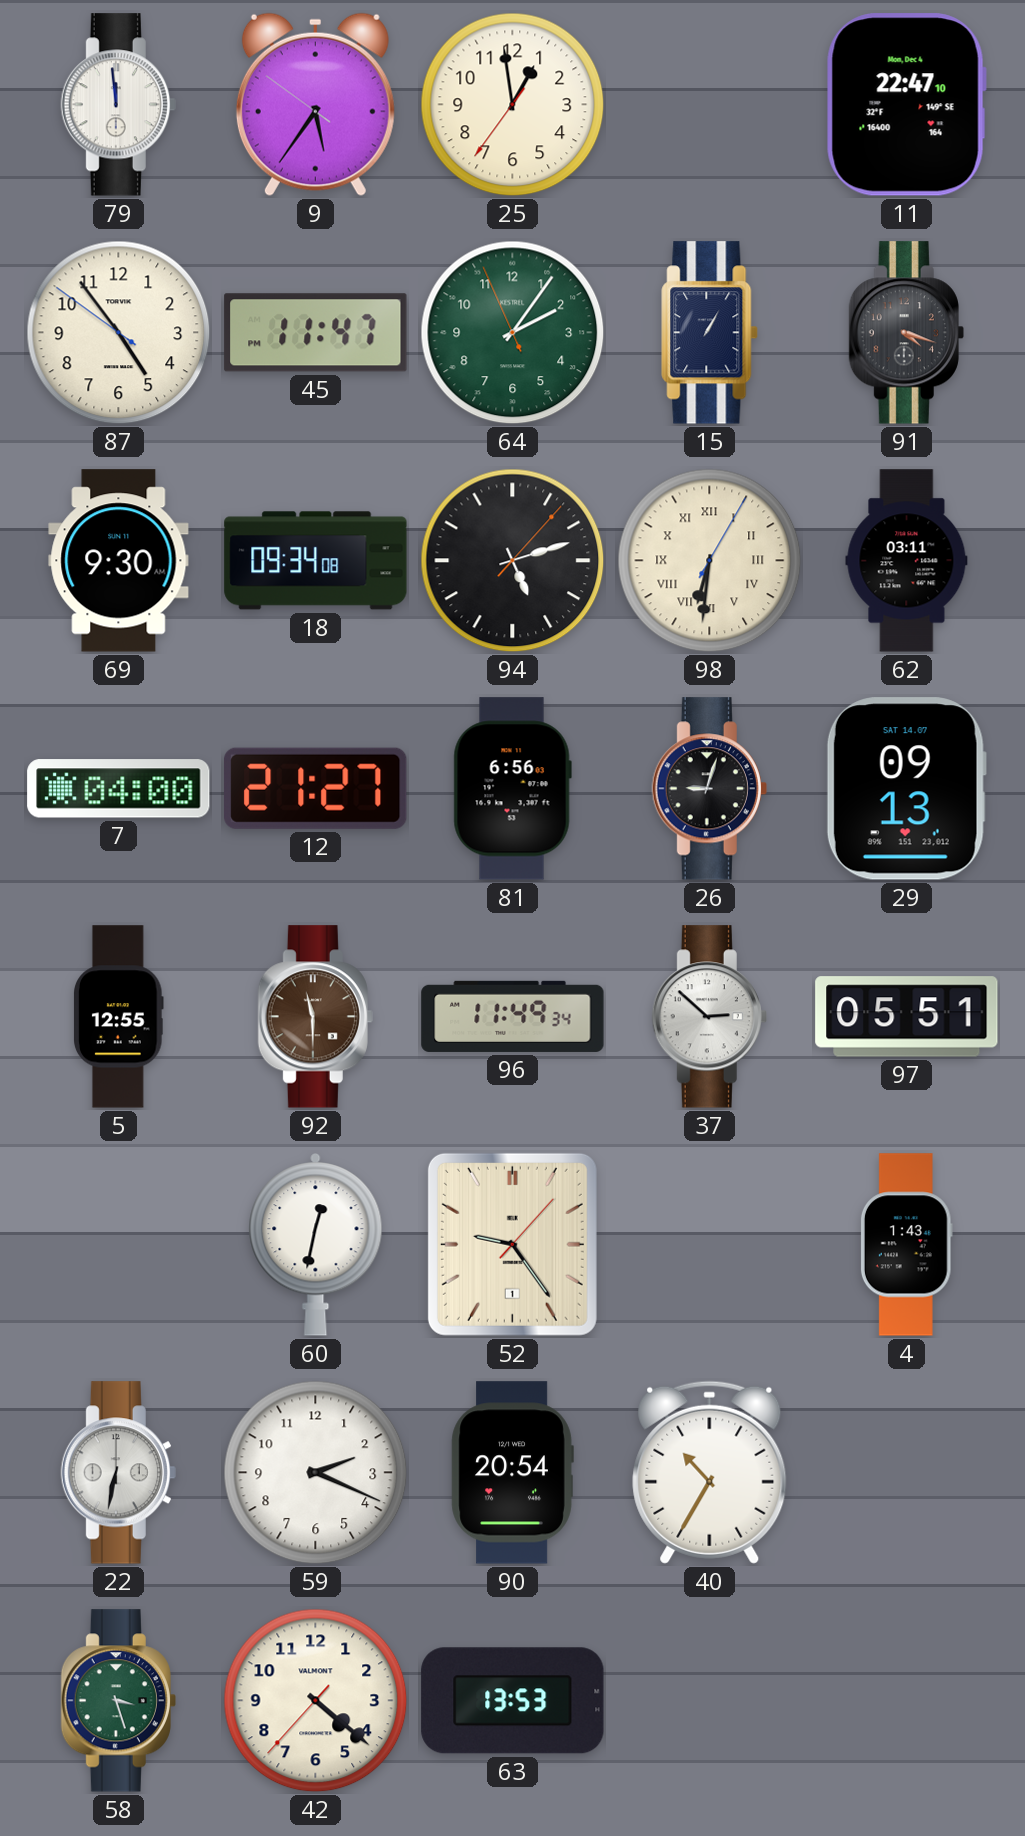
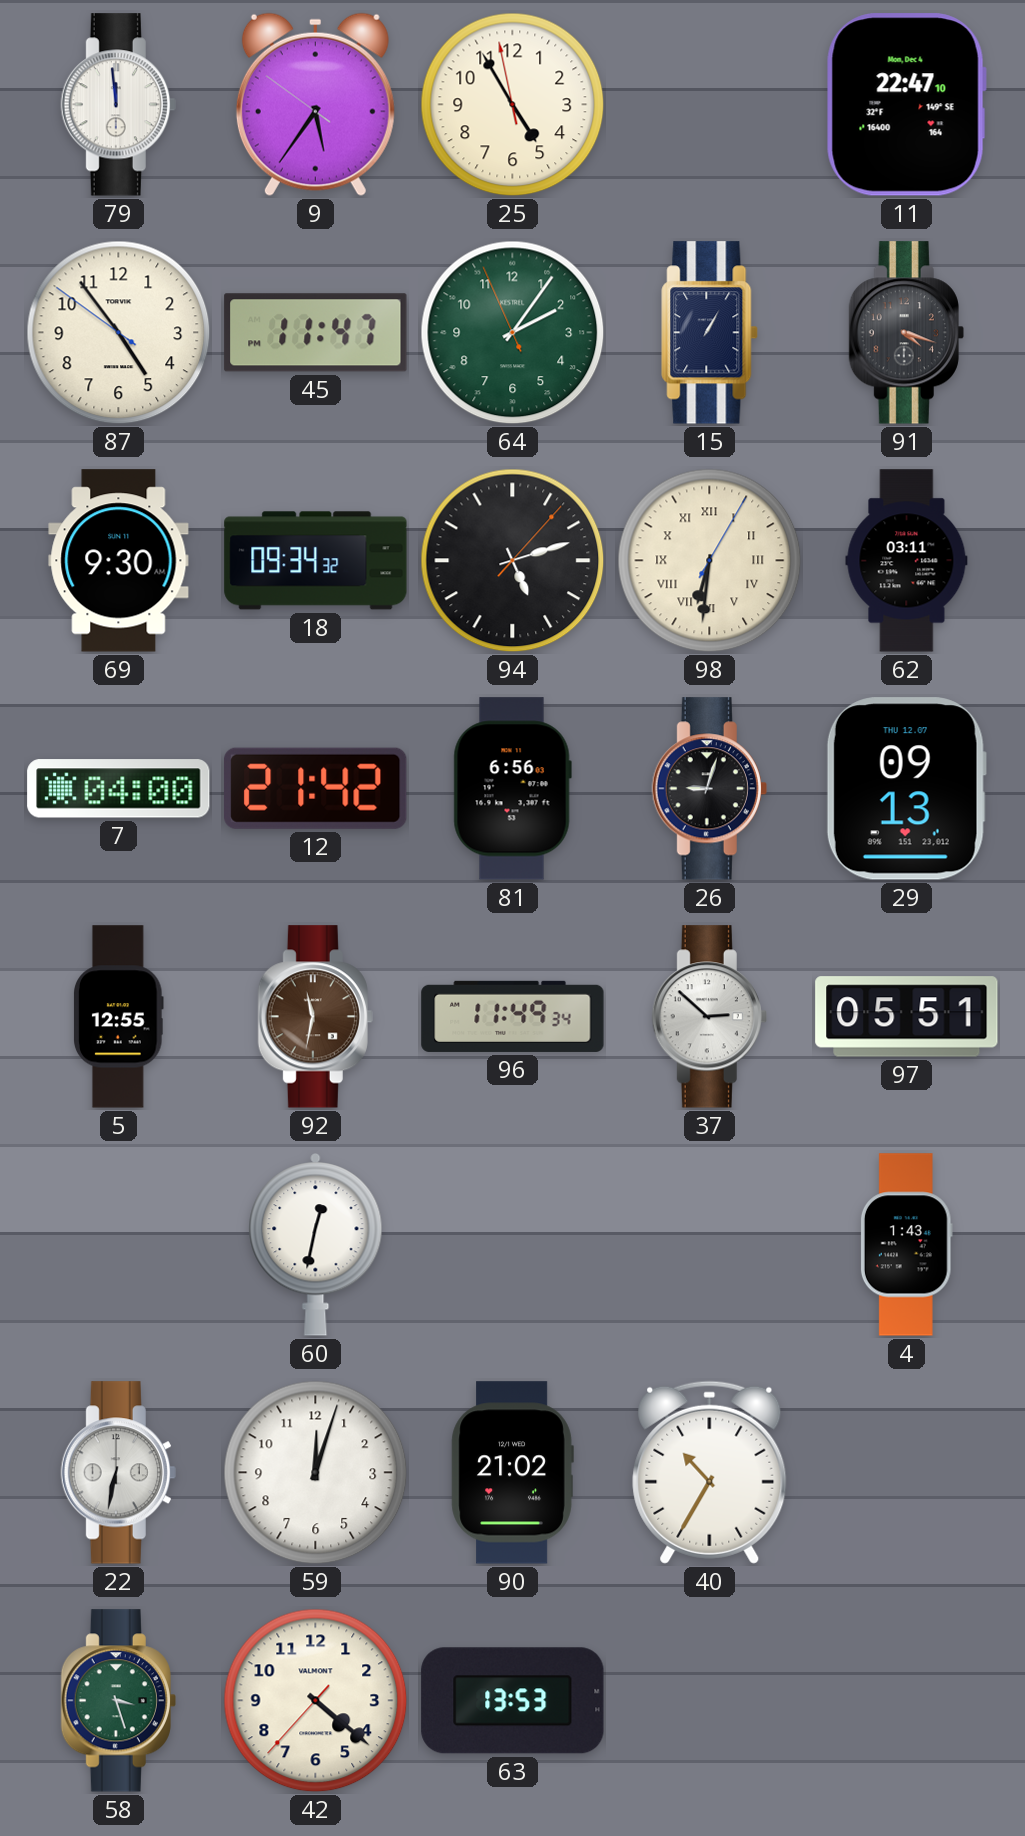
25: 12:58 -> 4:54
18: 09:34:08 -> 09:34:32
12: 21:27 -> 21:42
29 date: SAT 14.07 -> THU 12.07
92: 11:30 -> 11:32
52: 9:24 -> none
59: 2:19 -> 12:03
90: 20:54 -> 21:02
